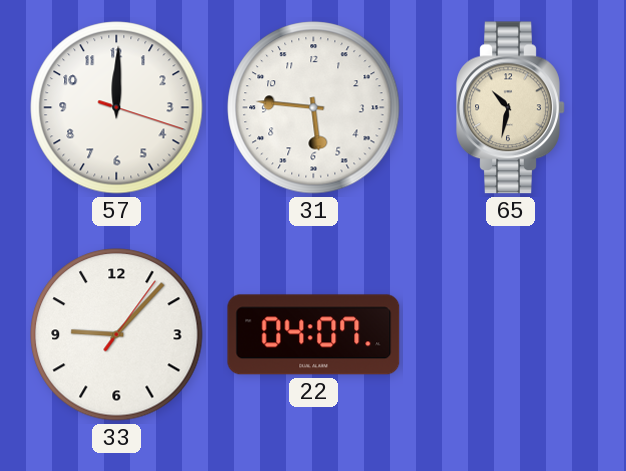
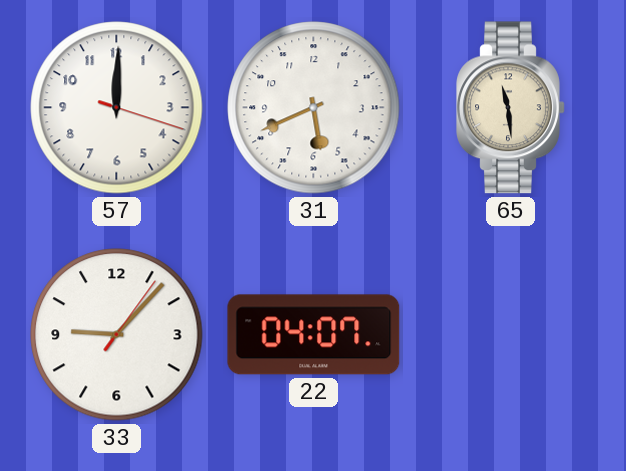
31: 5:46 -> 5:41
65: 10:32 -> 11:29
